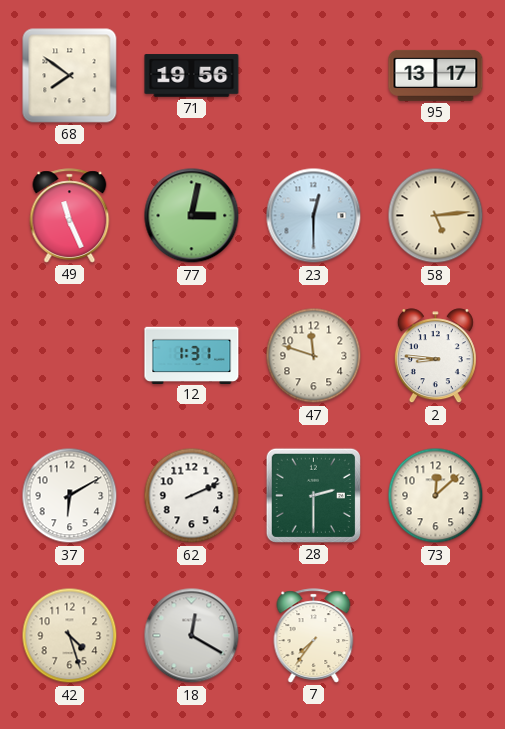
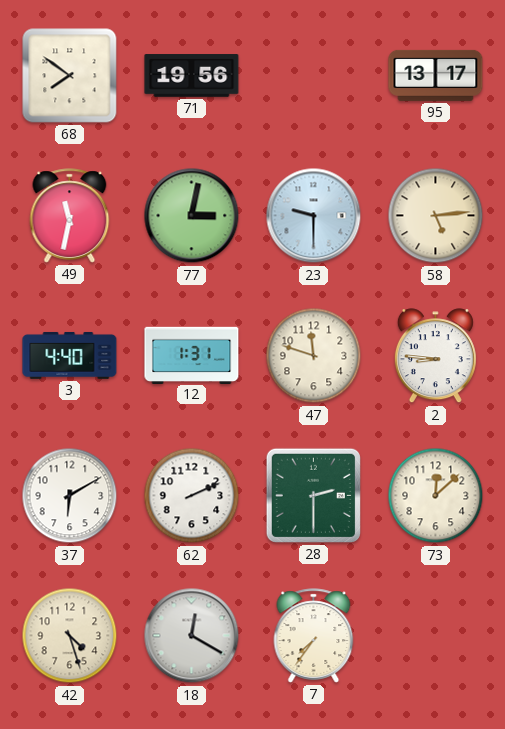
49: 11:26 -> 11:32
23: 12:30 -> 9:30
3: none -> 4:40
